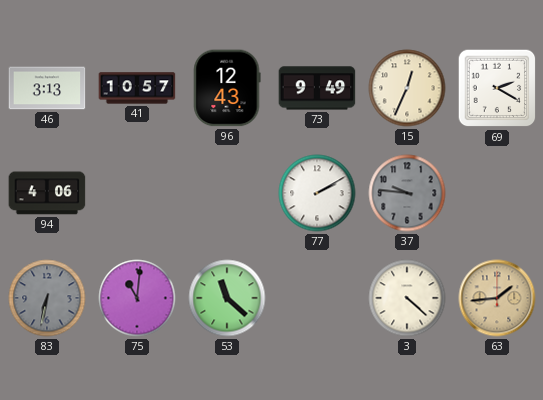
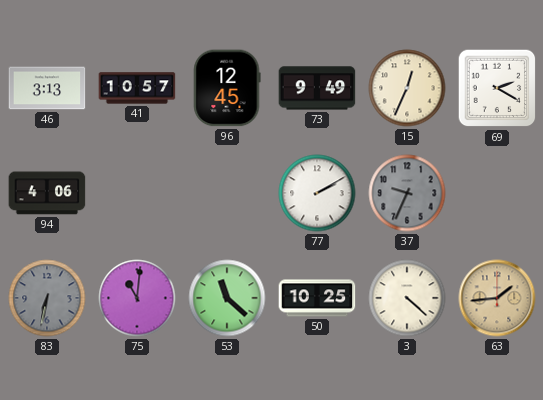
96: 12:43 -> 12:45
37: 9:46 -> 9:34
50: none -> 10:25
